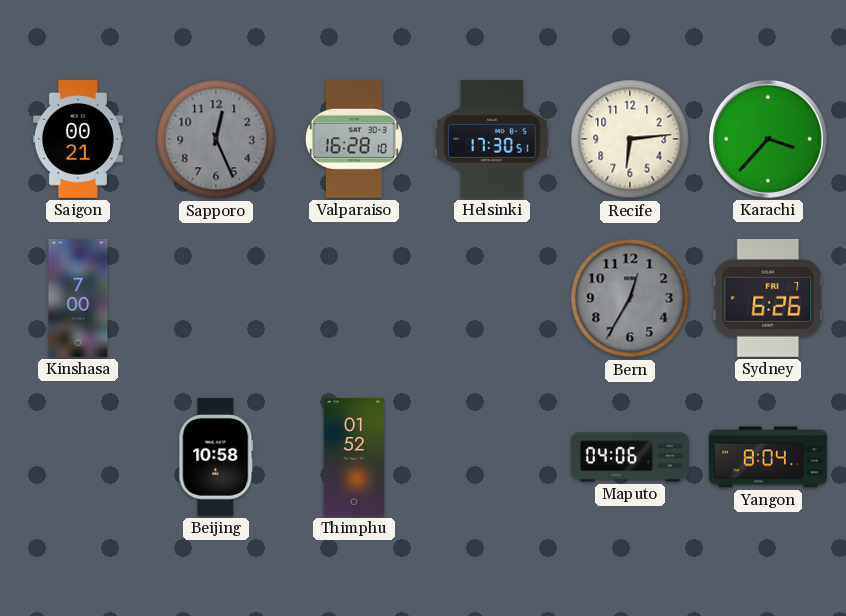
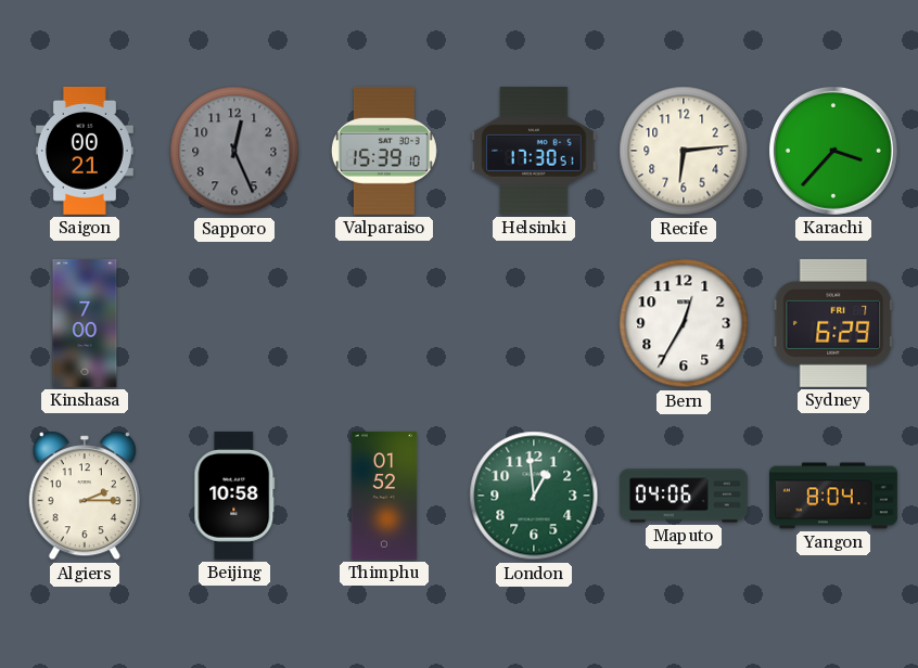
Valparaiso: 16:28 -> 15:39
Bern dial: grey -> white
Sydney: 6:26 -> 6:29
Algiers: none -> 2:15
London: none -> 12:59
